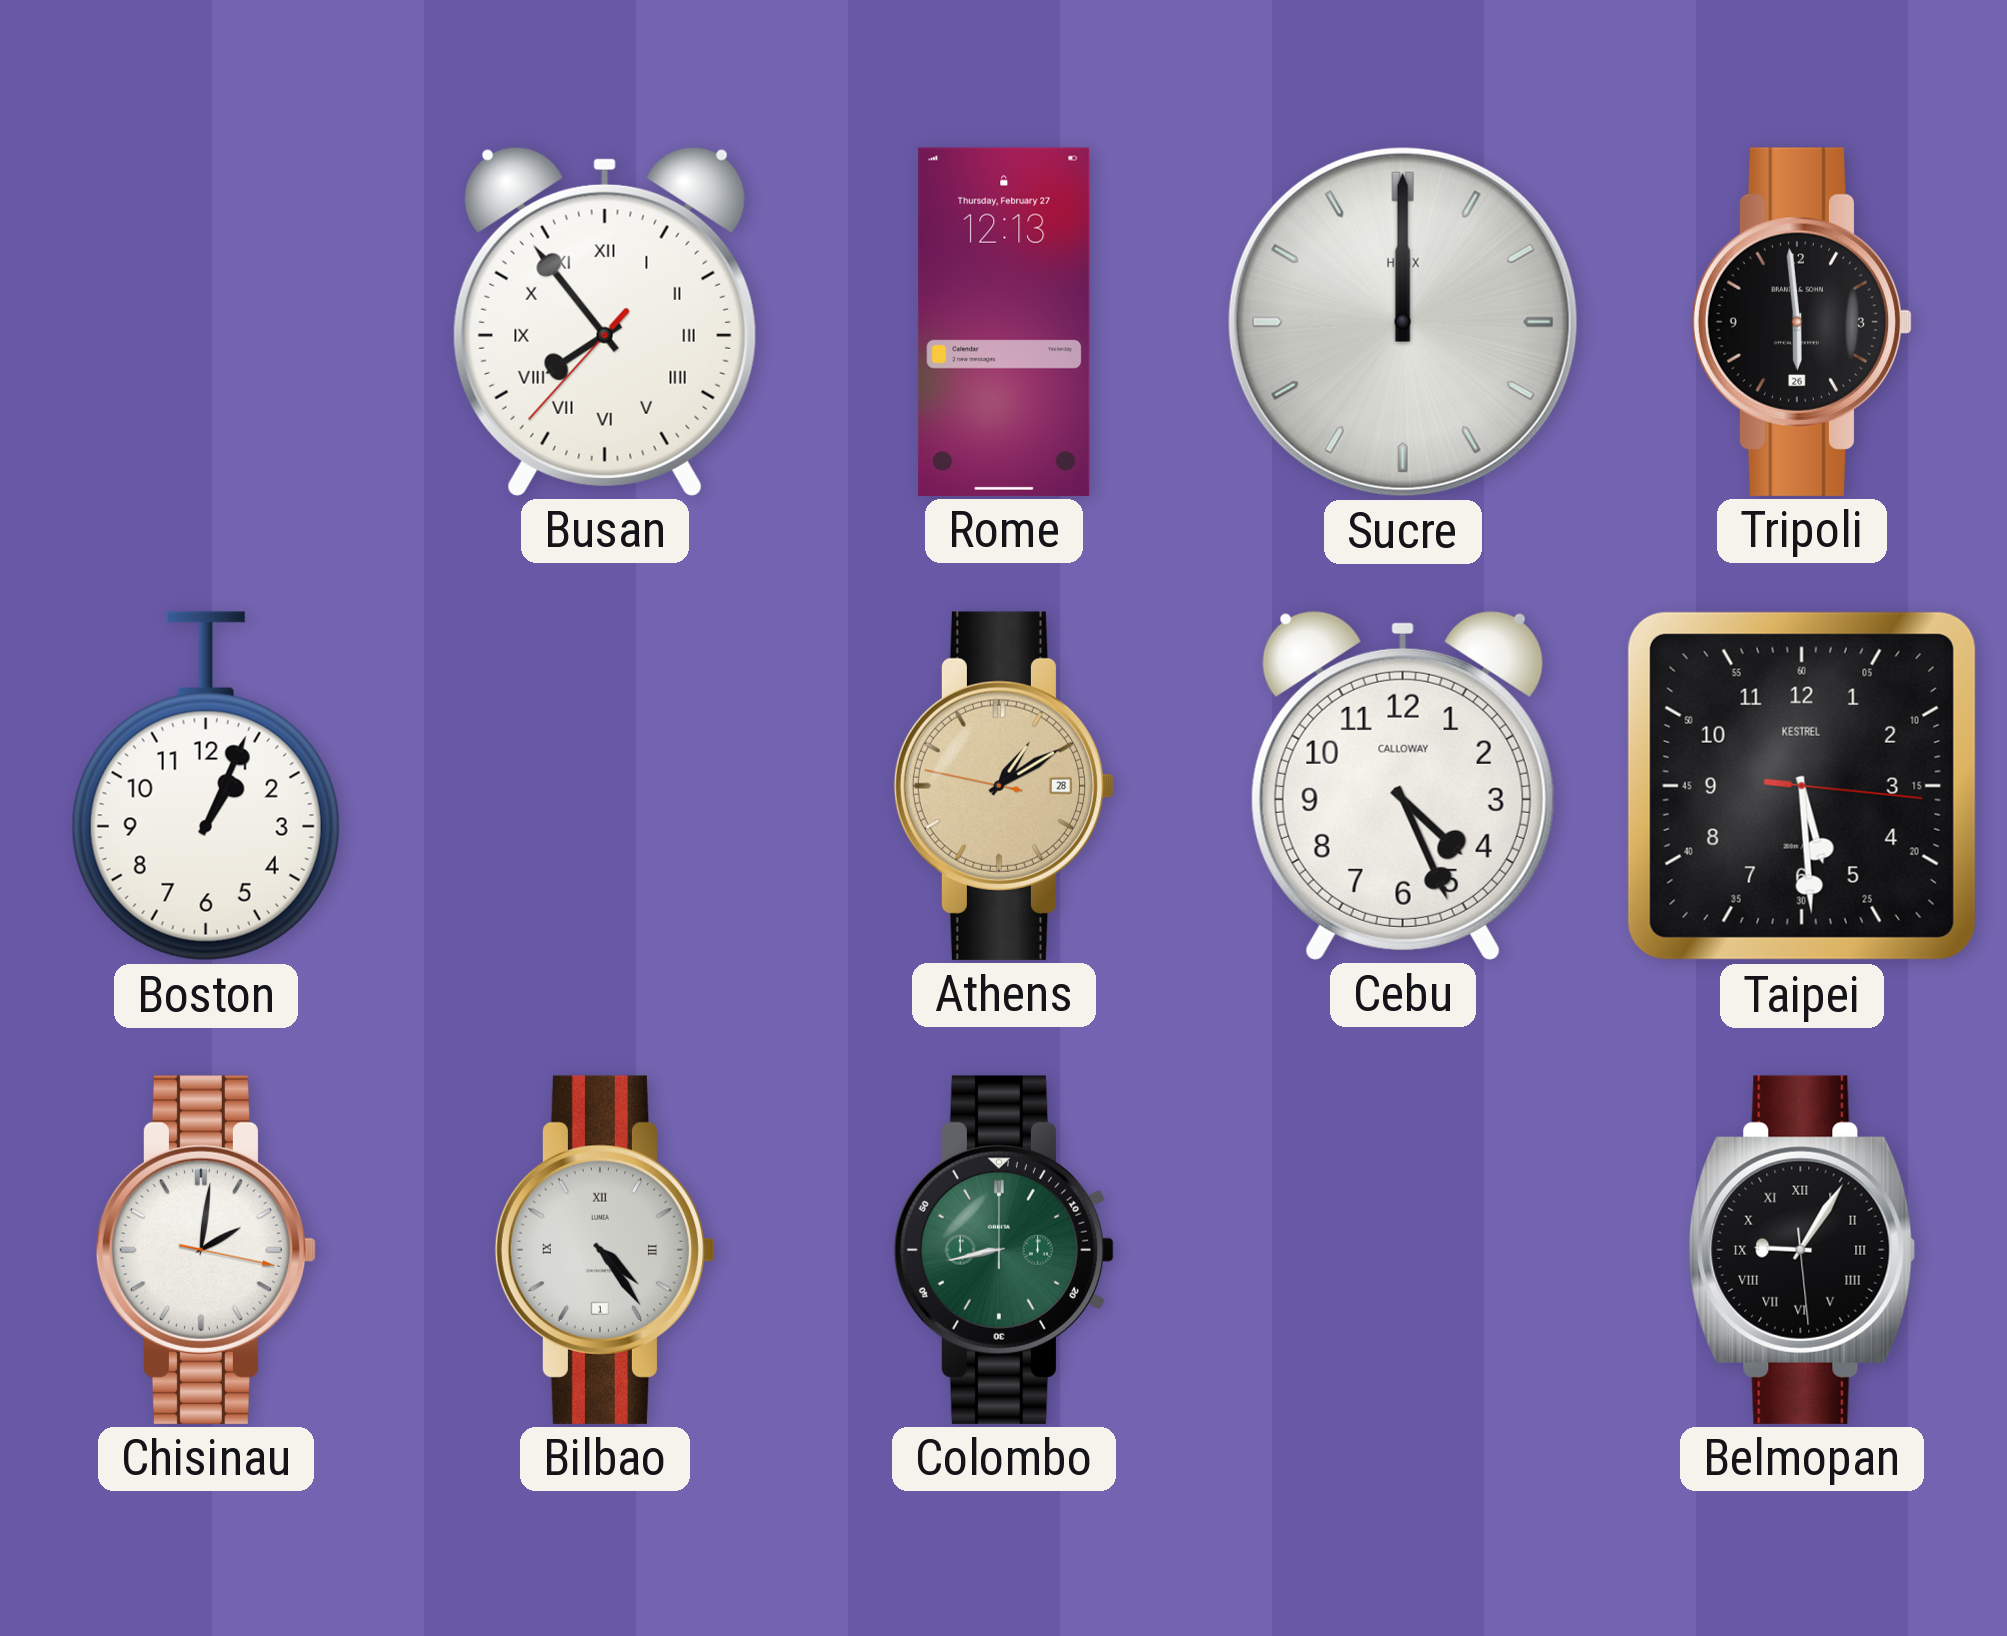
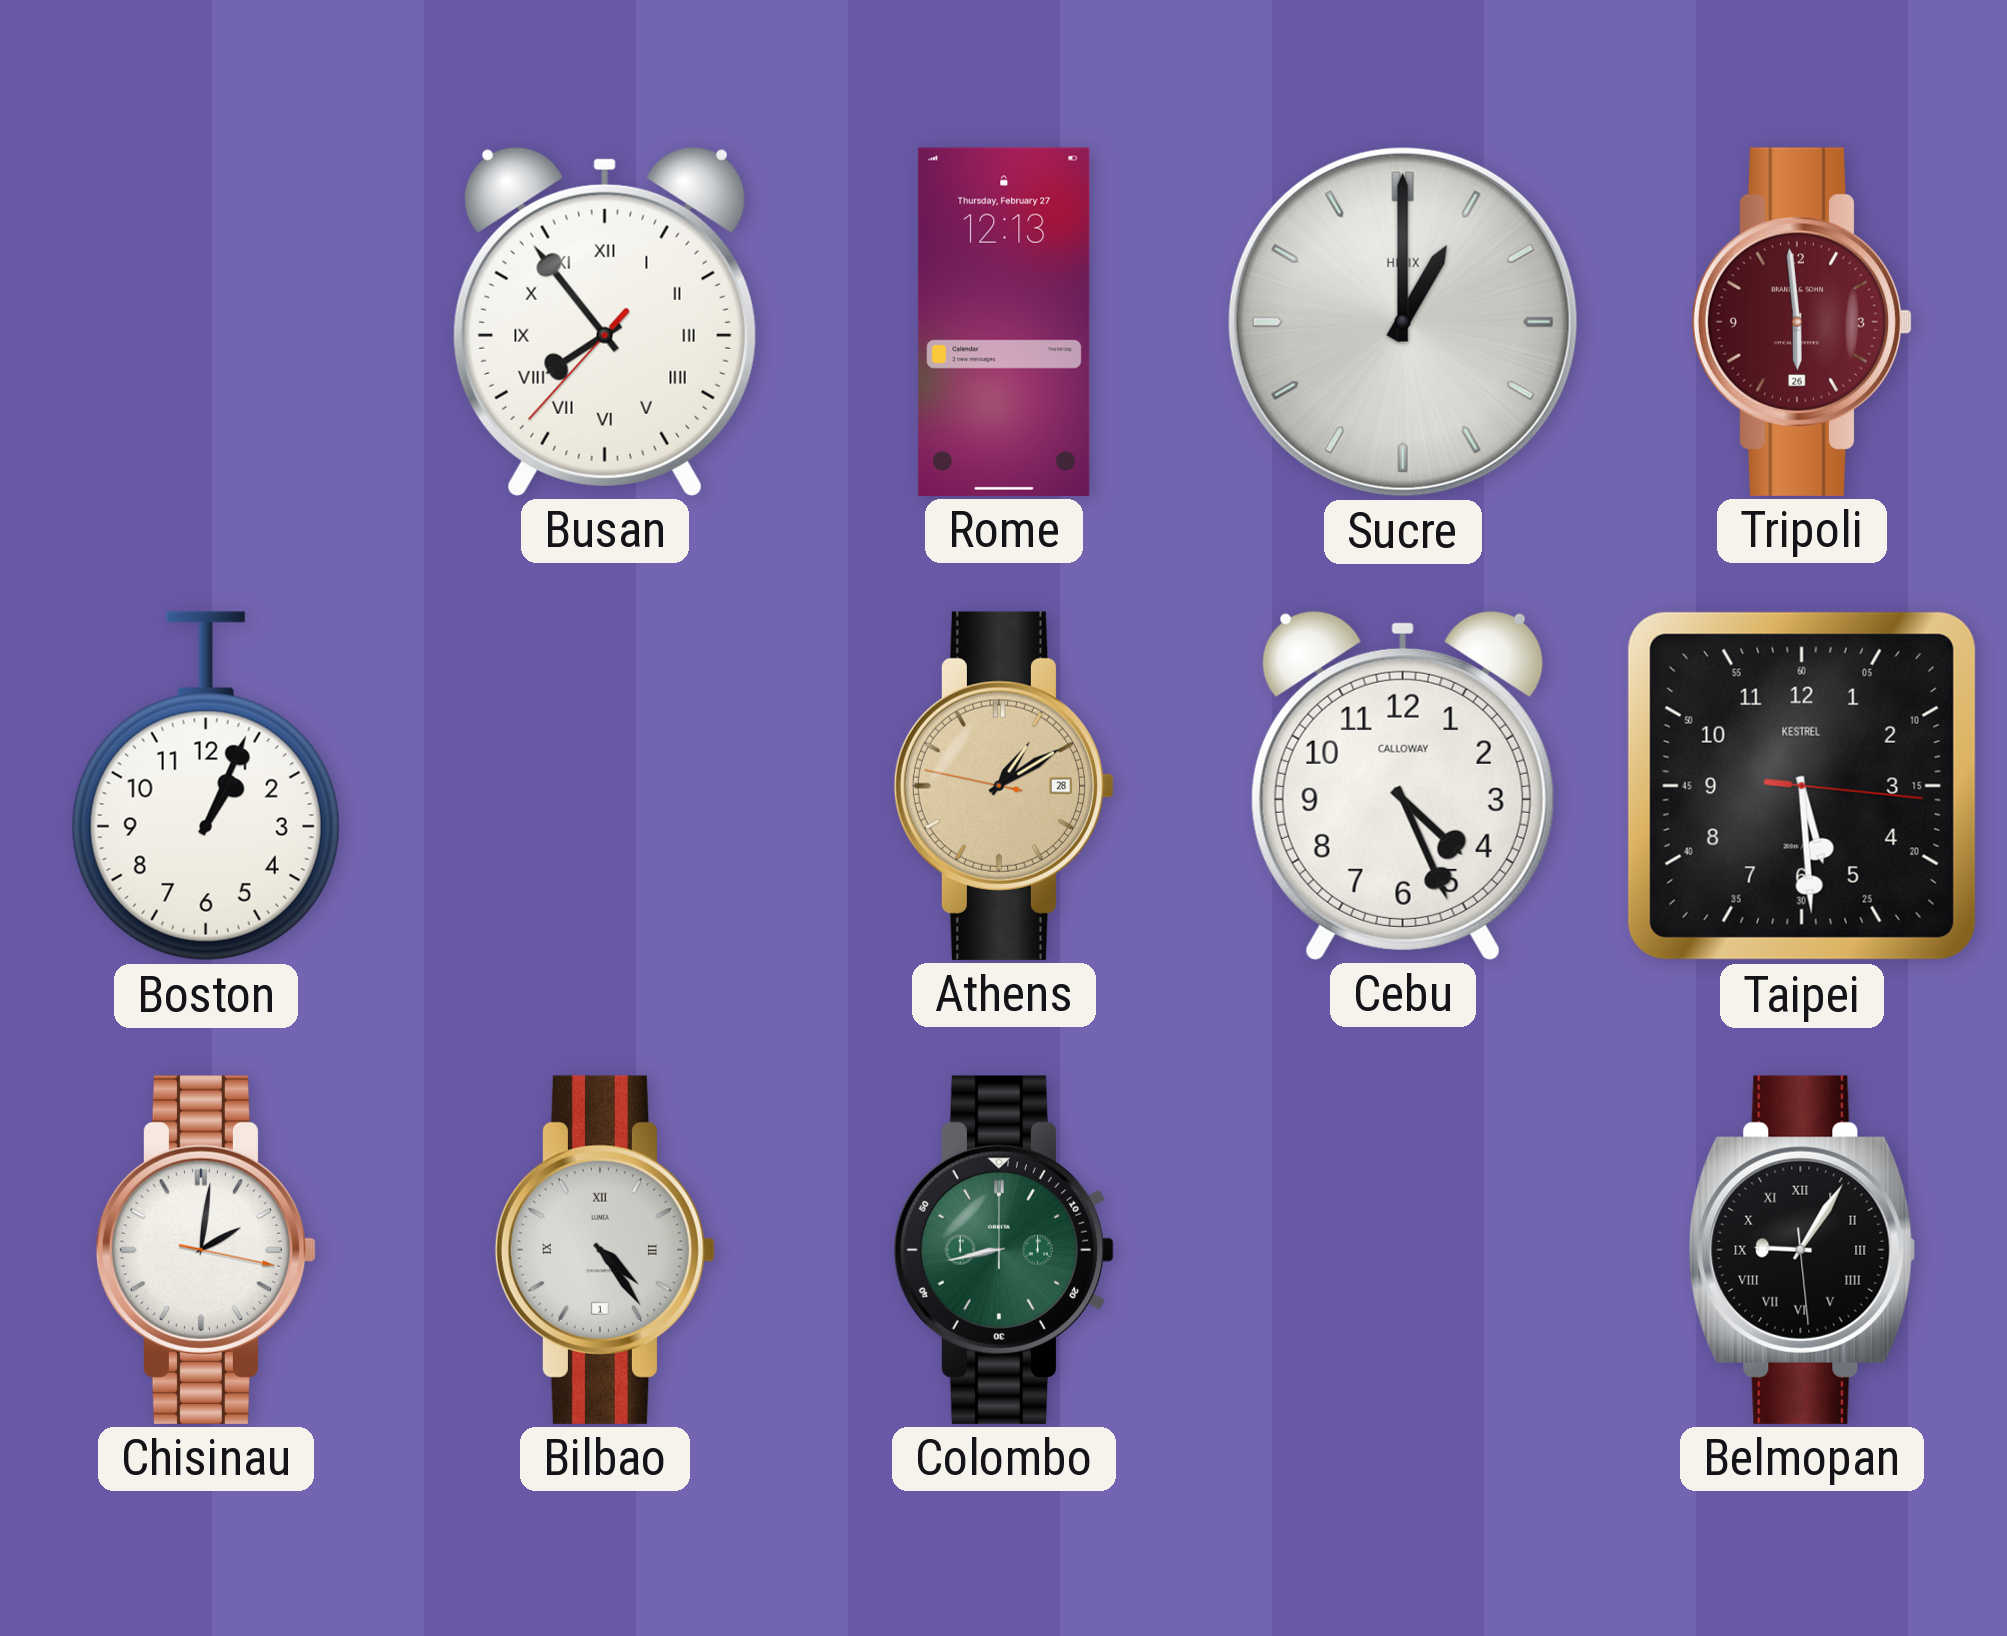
Sucre: 12:00 -> 1:00
Tripoli dial: black -> burgundy
